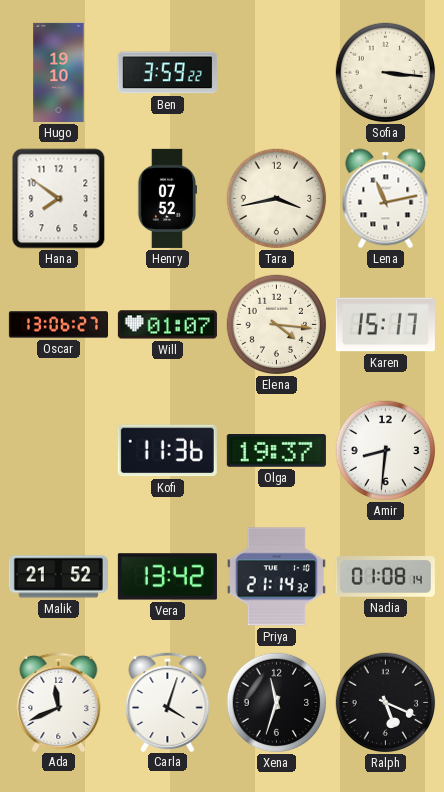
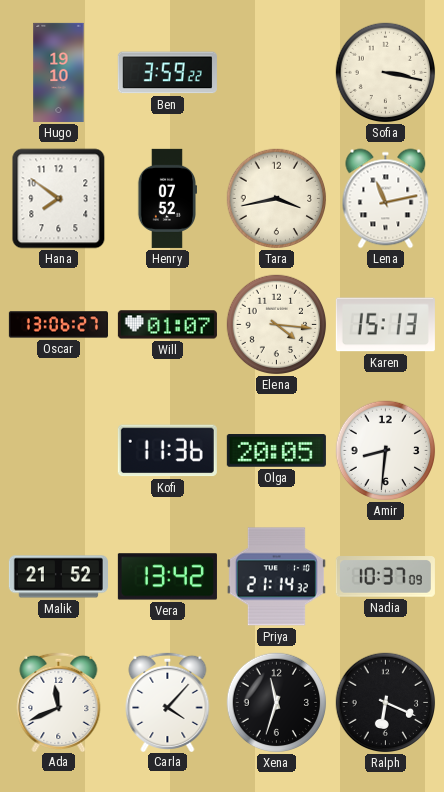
Sofia: 3:16 -> 3:17
Karen: 15:17 -> 15:13
Olga: 19:37 -> 20:05
Nadia: 01:08 -> 10:37
Carla: 4:03 -> 4:07
Ralph: 5:19 -> 6:19
